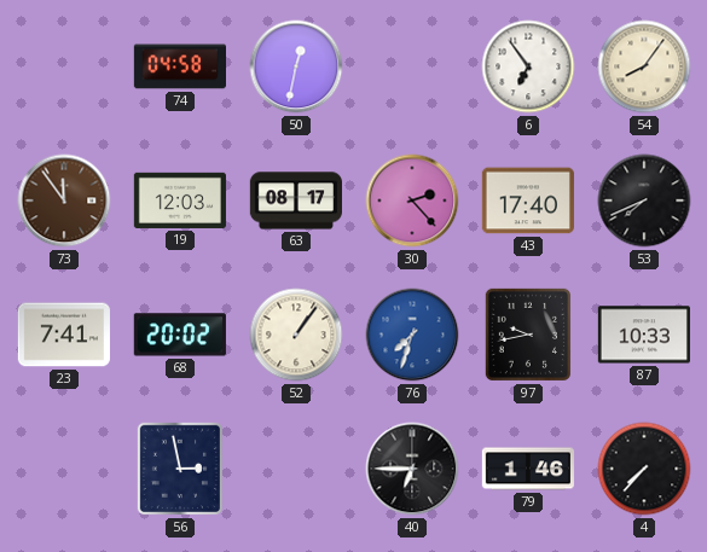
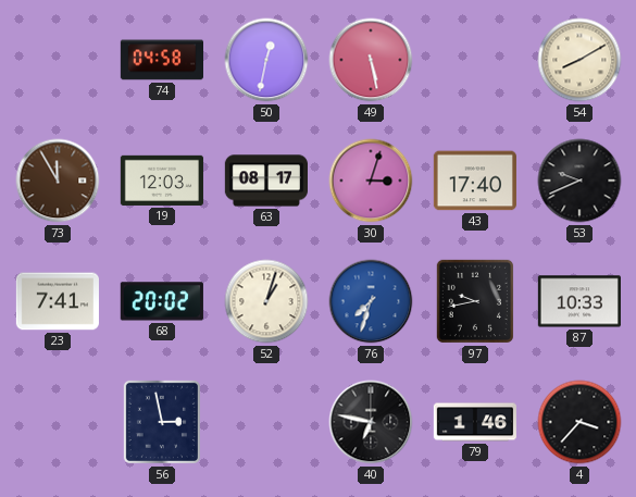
49: none -> 5:28
6: 6:54 -> none
54: 8:06 -> 8:10
73: 11:54 -> 11:55
30: 2:23 -> 3:03
53: 7:41 -> 9:41
52: 1:06 -> 1:03
40: 6:45 -> 6:47
4: 7:37 -> 3:37
